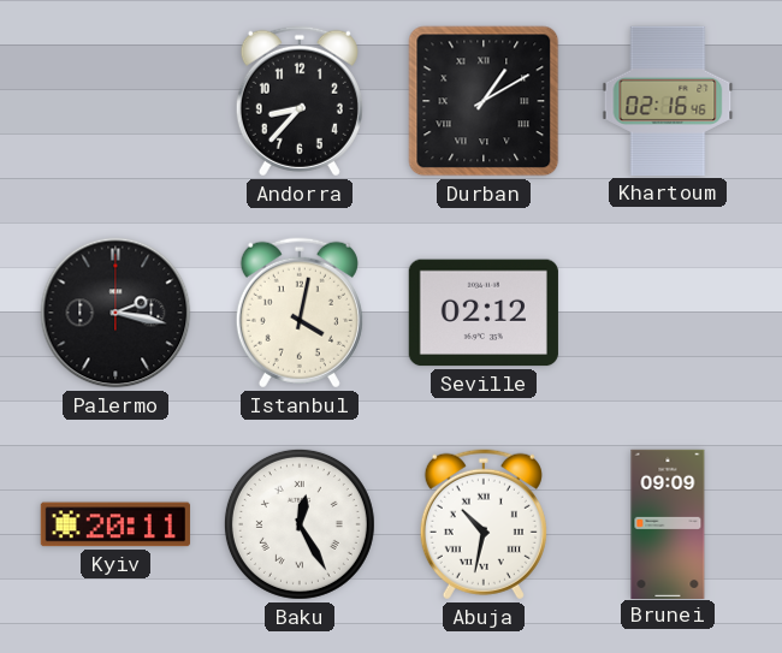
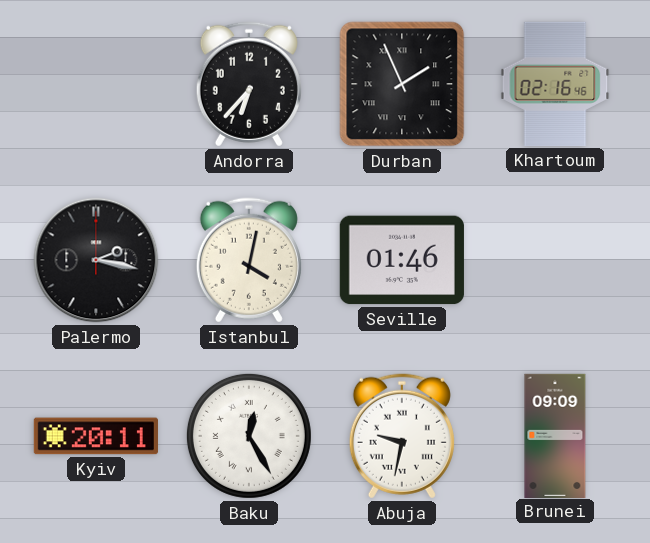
Andorra: 8:37 -> 6:37
Durban: 1:10 -> 1:56
Seville: 02:12 -> 01:46
Abuja: 10:32 -> 9:32
